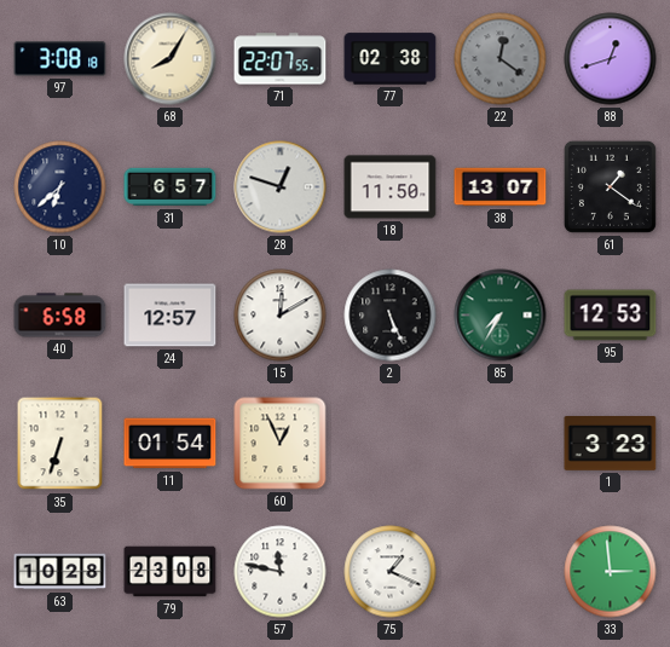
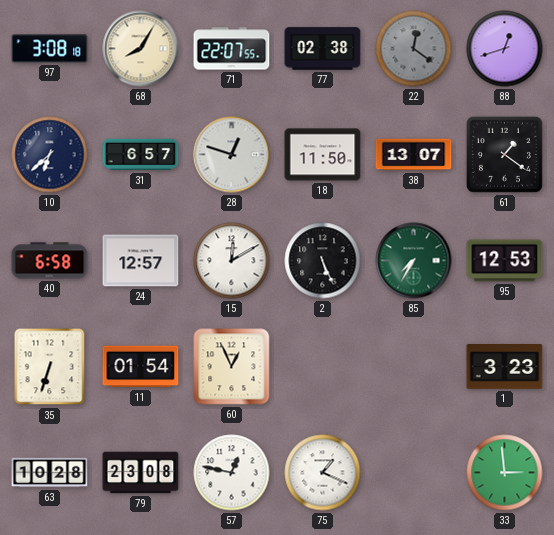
57: 11:47 -> 12:47
